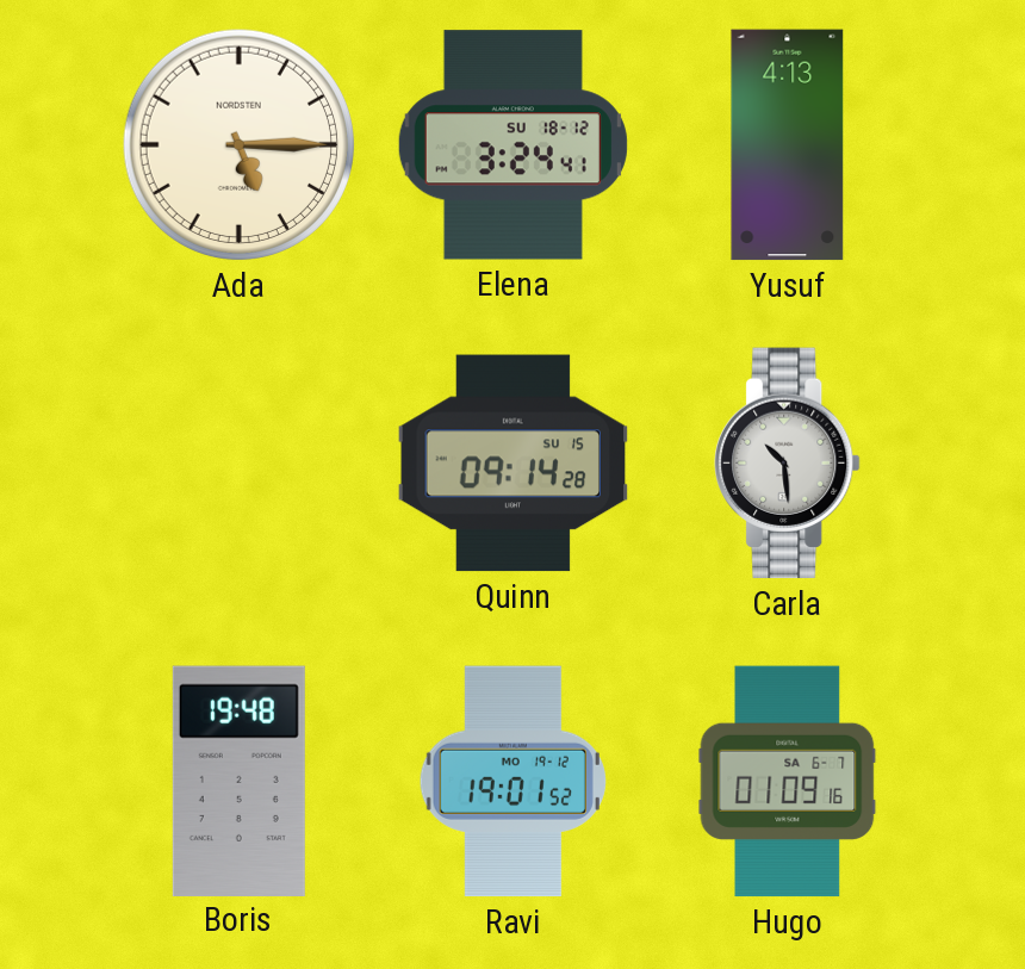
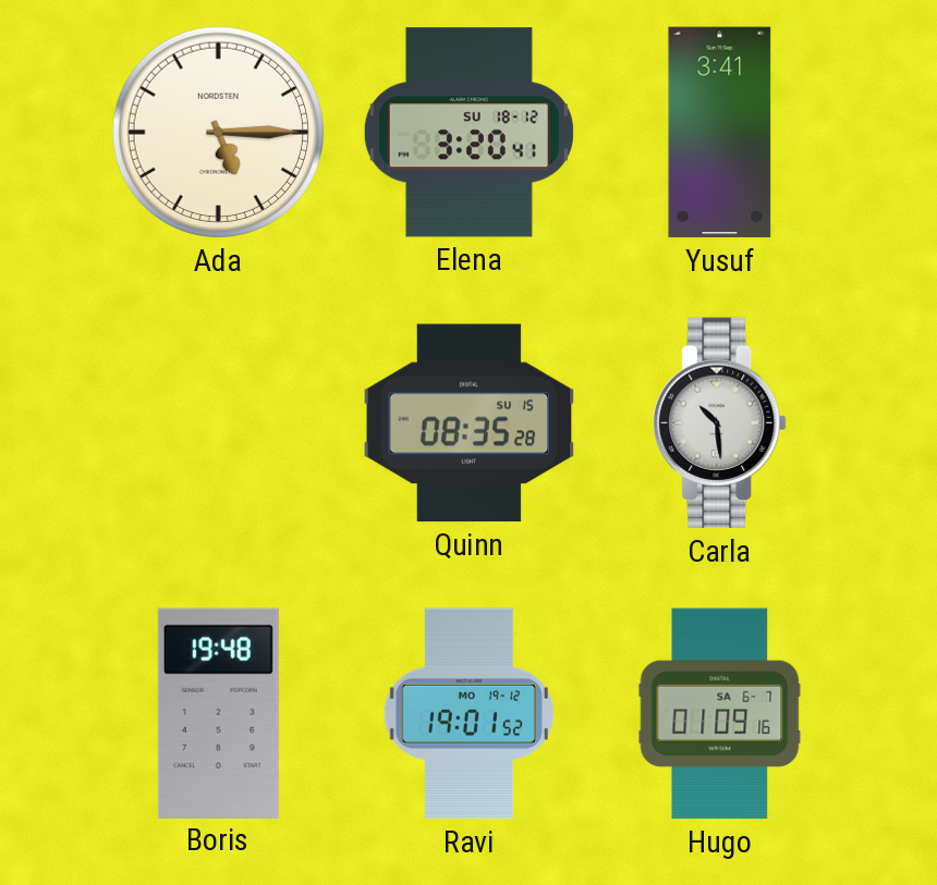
Elena: 3:24 -> 3:20
Yusuf: 4:13 -> 3:41
Quinn: 09:14 -> 08:35
